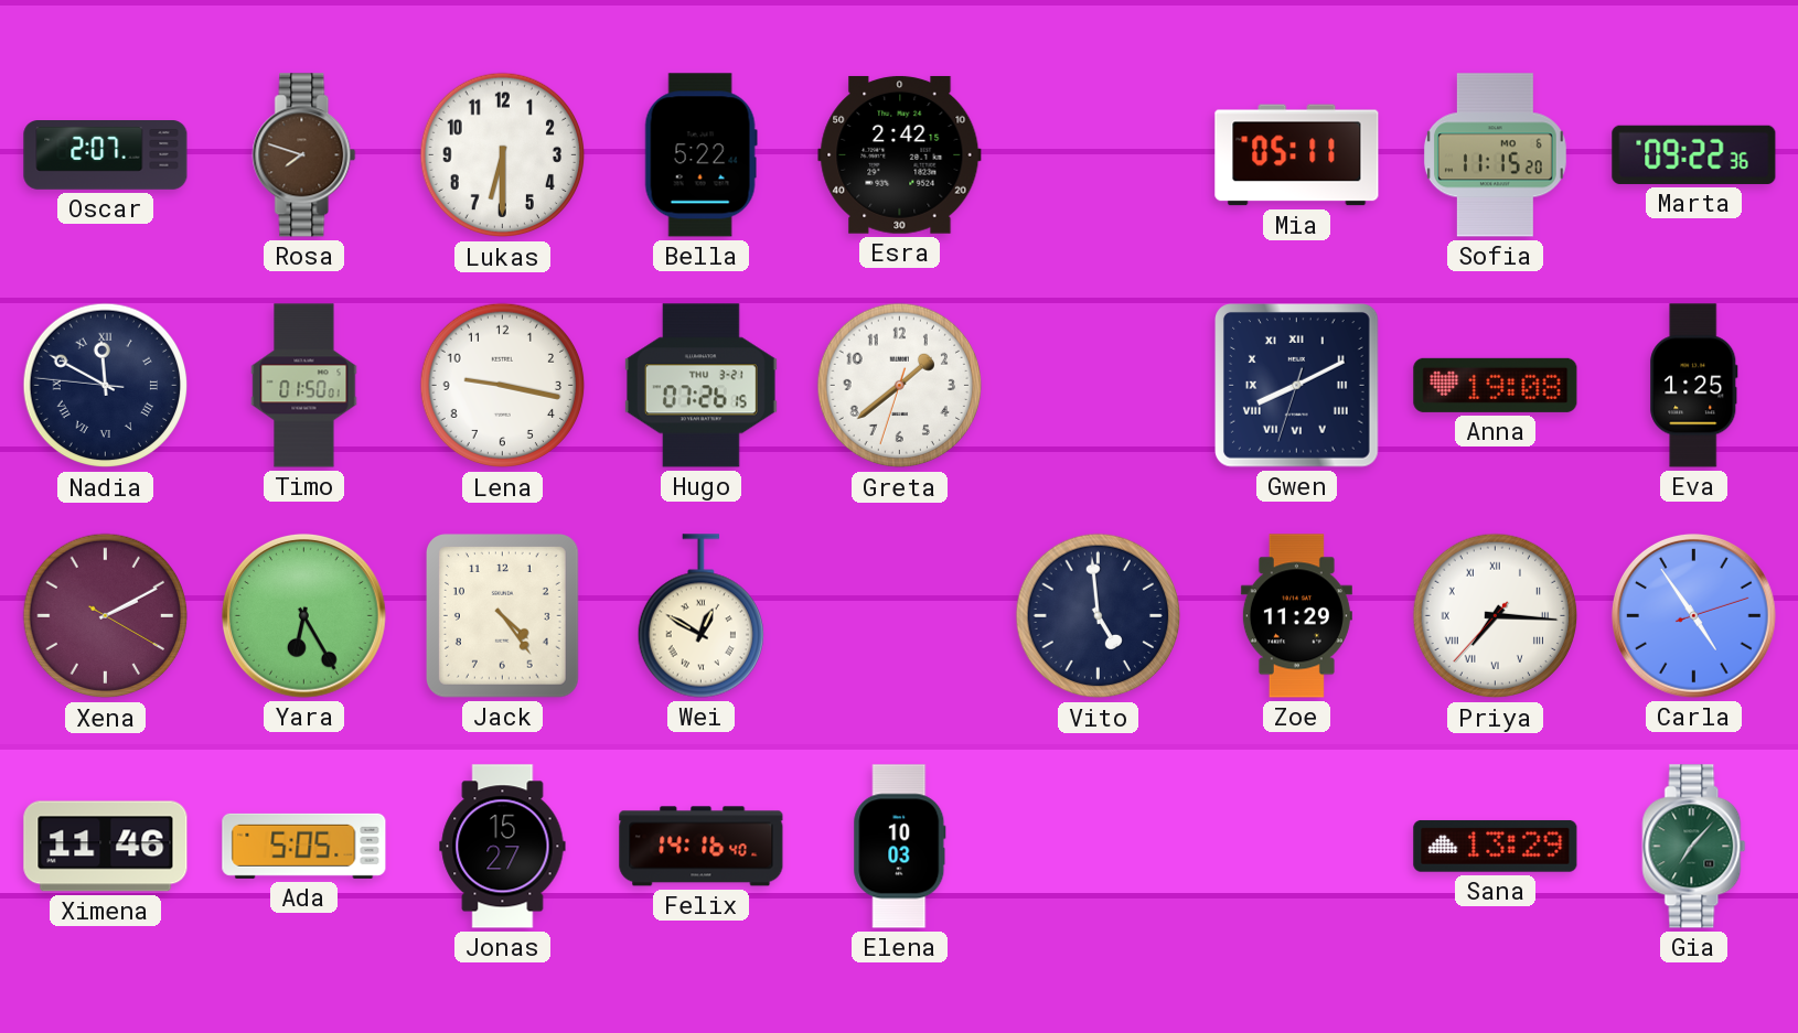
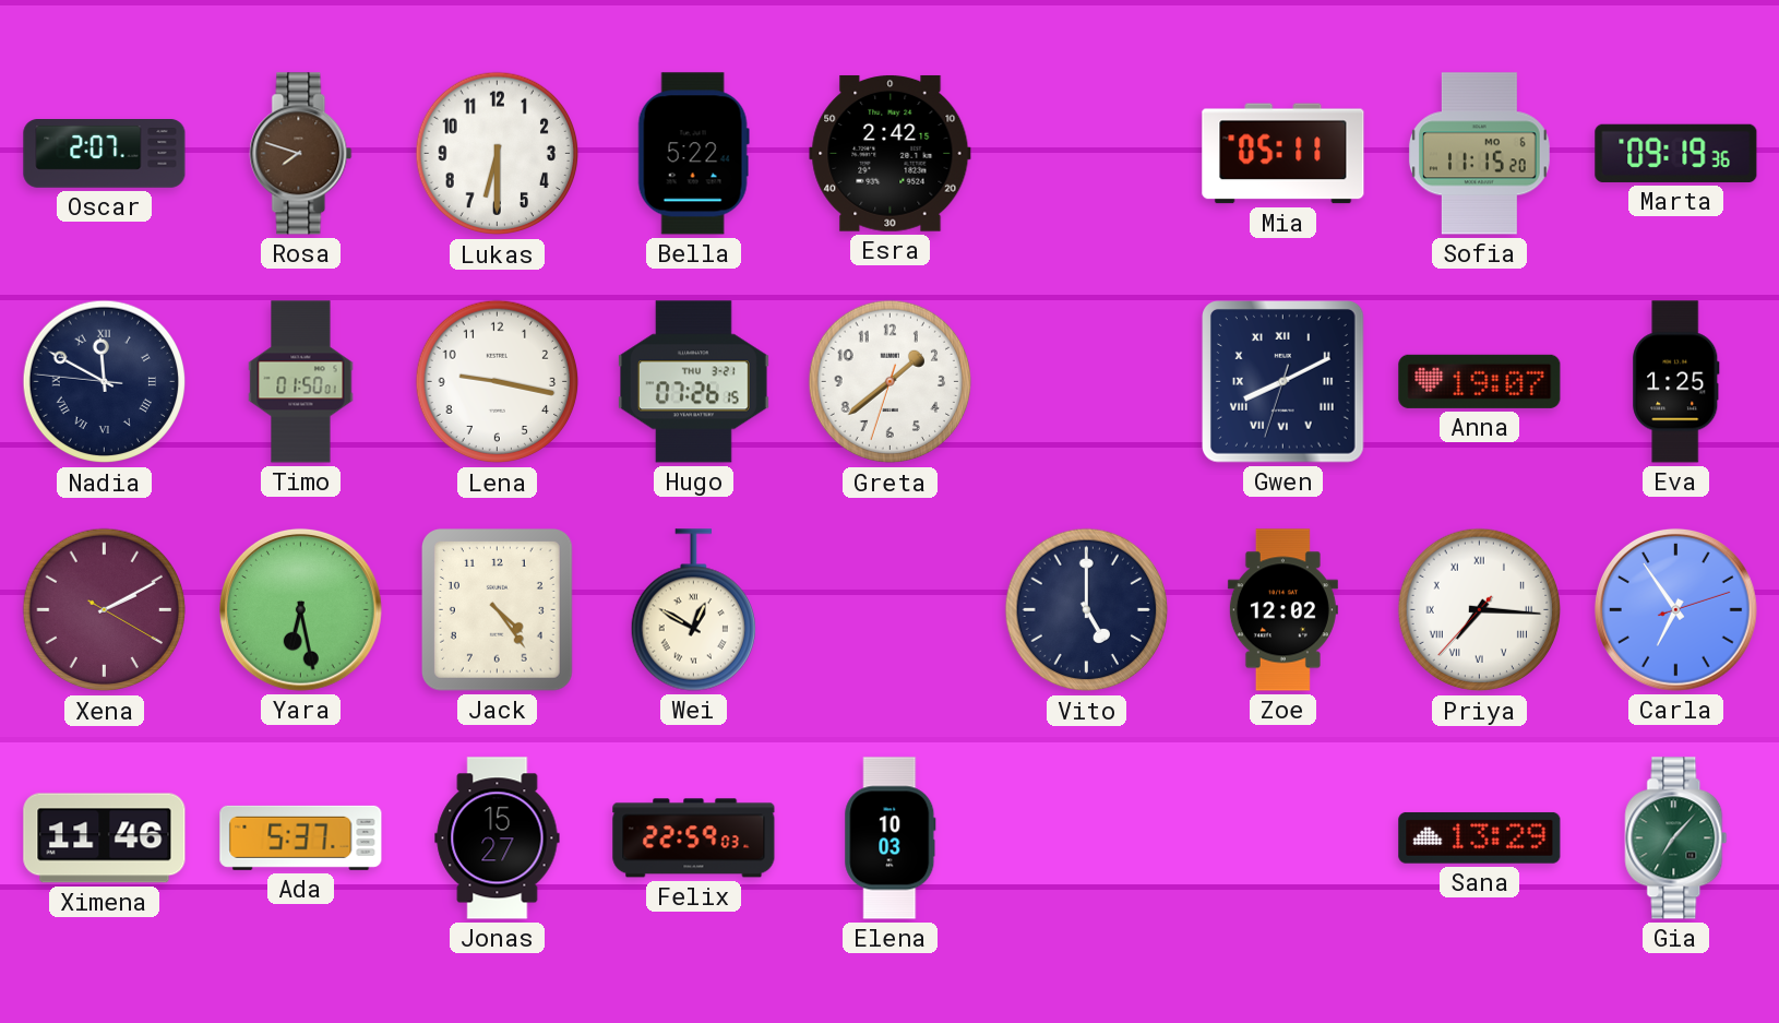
Marta: 09:22 -> 09:19
Anna: 19:08 -> 19:07
Yara: 6:25 -> 6:28
Vito: 4:59 -> 5:00
Zoe: 11:29 -> 12:02
Carla: 4:54 -> 6:54
Ada: 5:05 -> 5:37
Felix: 14:16 -> 22:59
